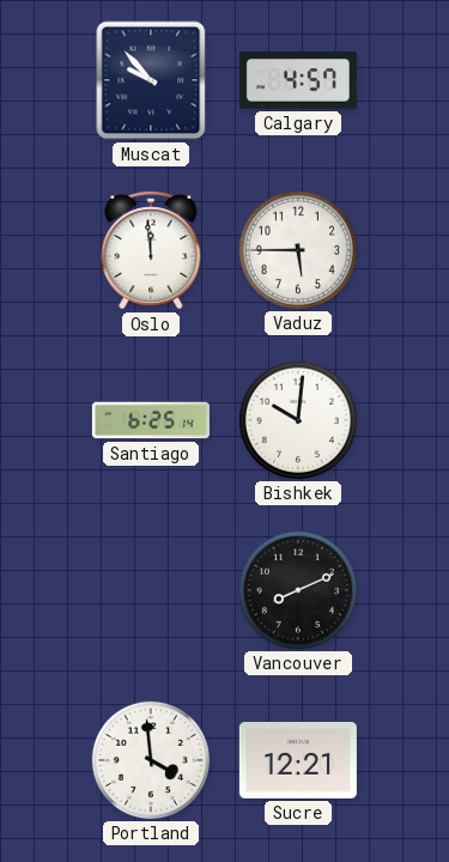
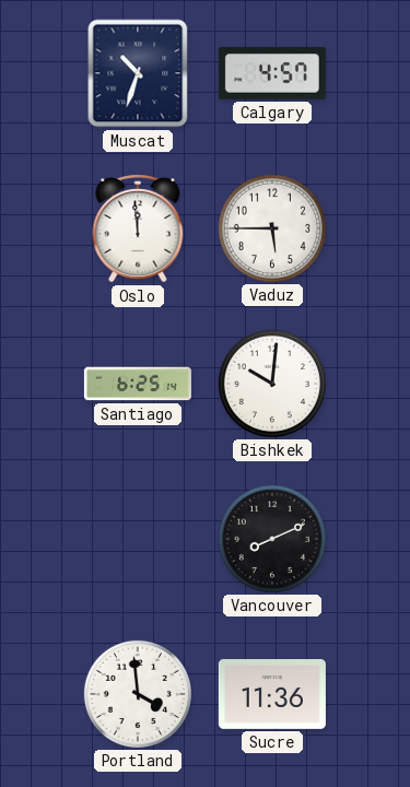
Muscat: 9:53 -> 10:33
Sucre: 12:21 -> 11:36
